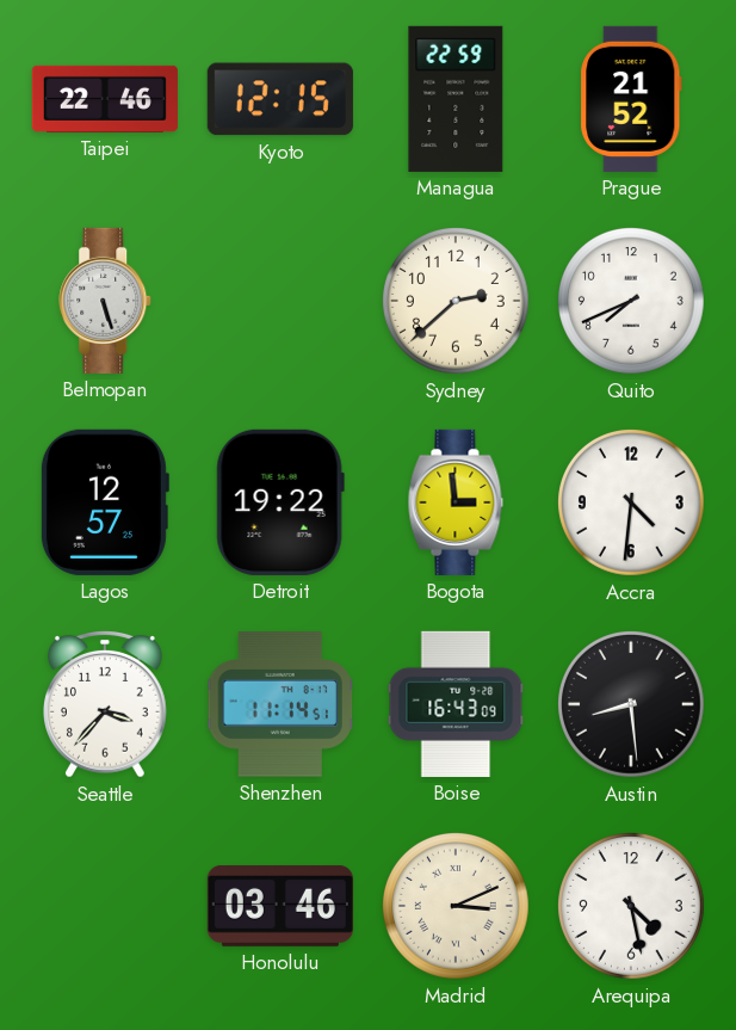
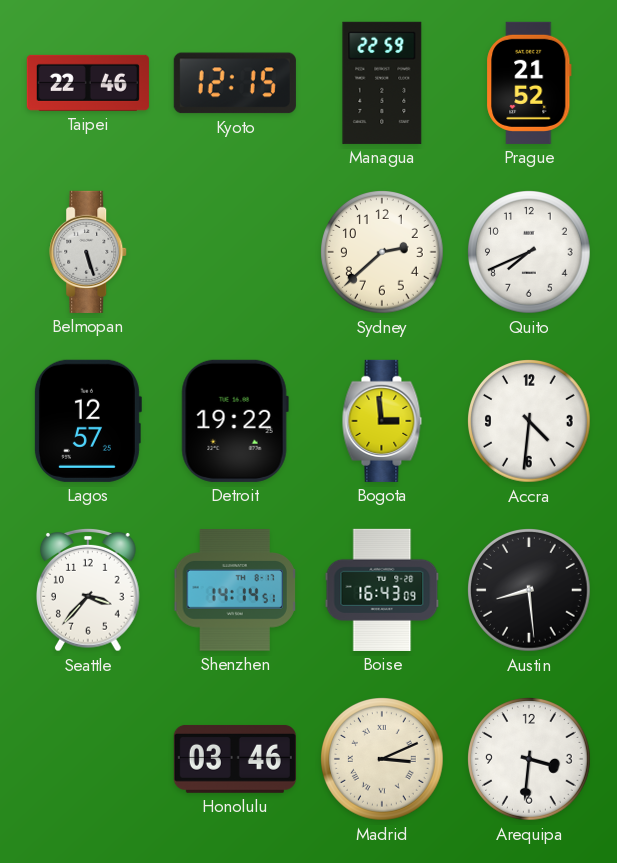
Shenzhen: 11:14 -> 14:14
Arequipa: 4:28 -> 3:31
